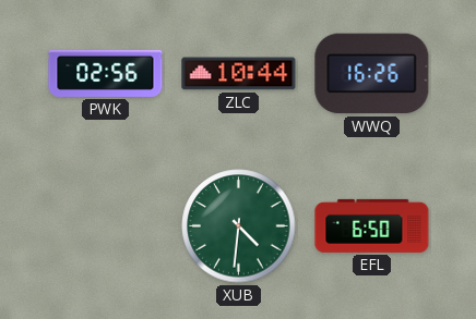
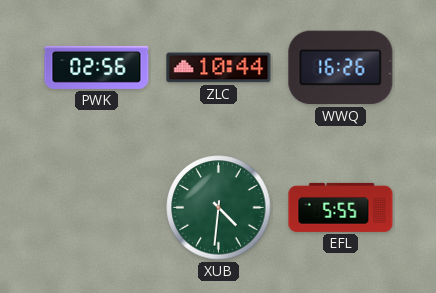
EFL: 6:50 -> 5:55
